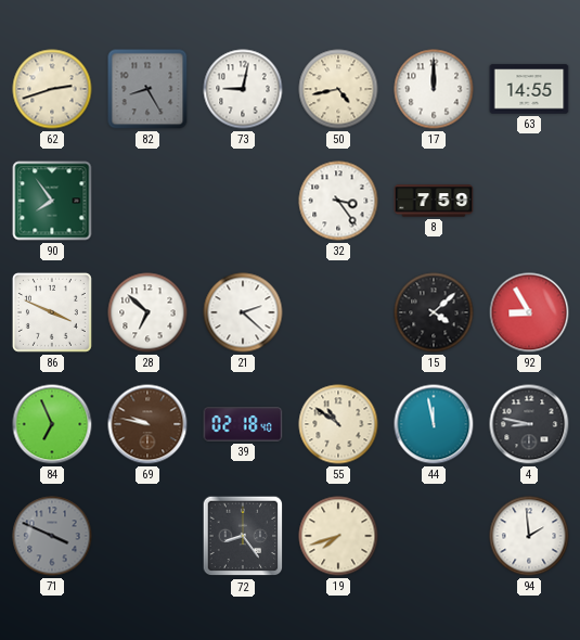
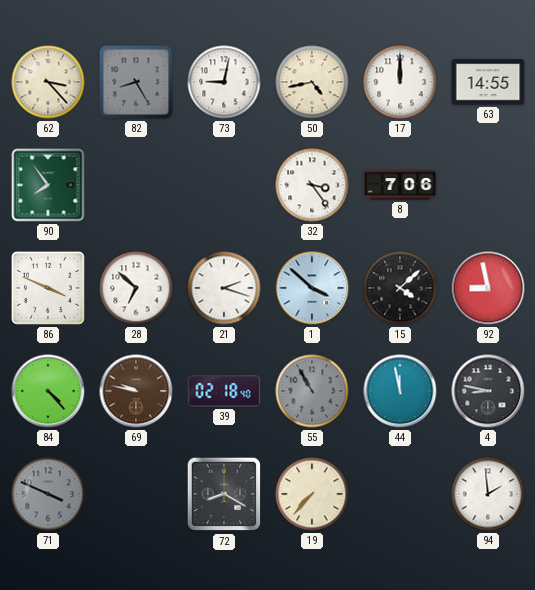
62: 2:42 -> 3:23
8: 7:59 -> 7:06
21: 2:22 -> 2:18
1: none -> 3:52
92: 8:55 -> 8:58
84: 6:56 -> 4:23
55: 10:51 -> 10:55
55 dial: cream -> grey
72: 8:24 -> 8:20
19: 7:42 -> 7:37
